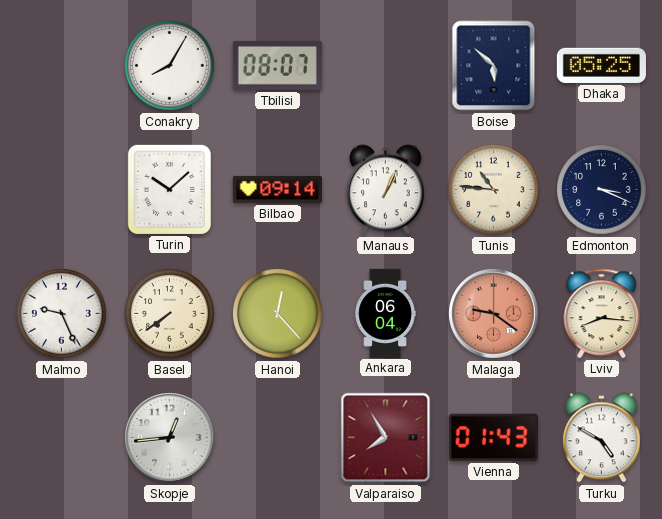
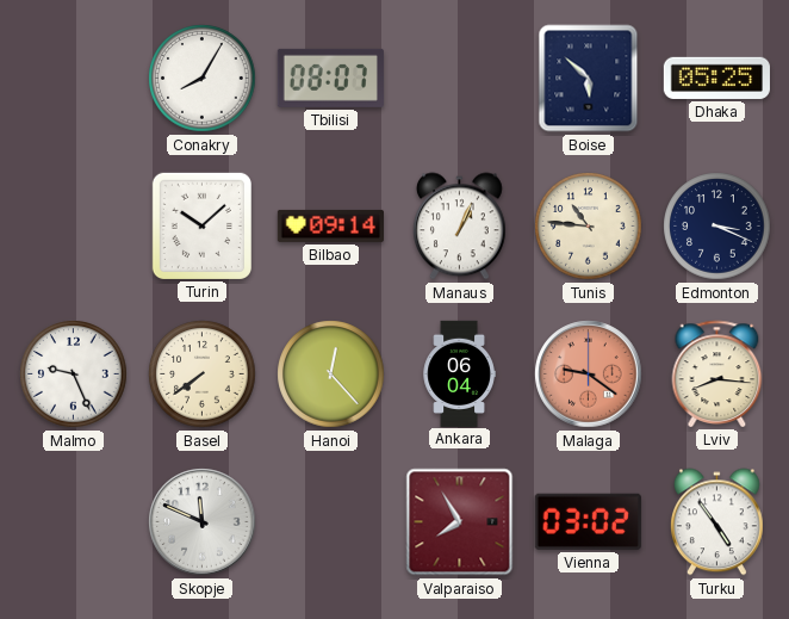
Skopje: 12:44 -> 11:49
Vienna: 01:43 -> 03:02
Turku: 4:50 -> 4:54
